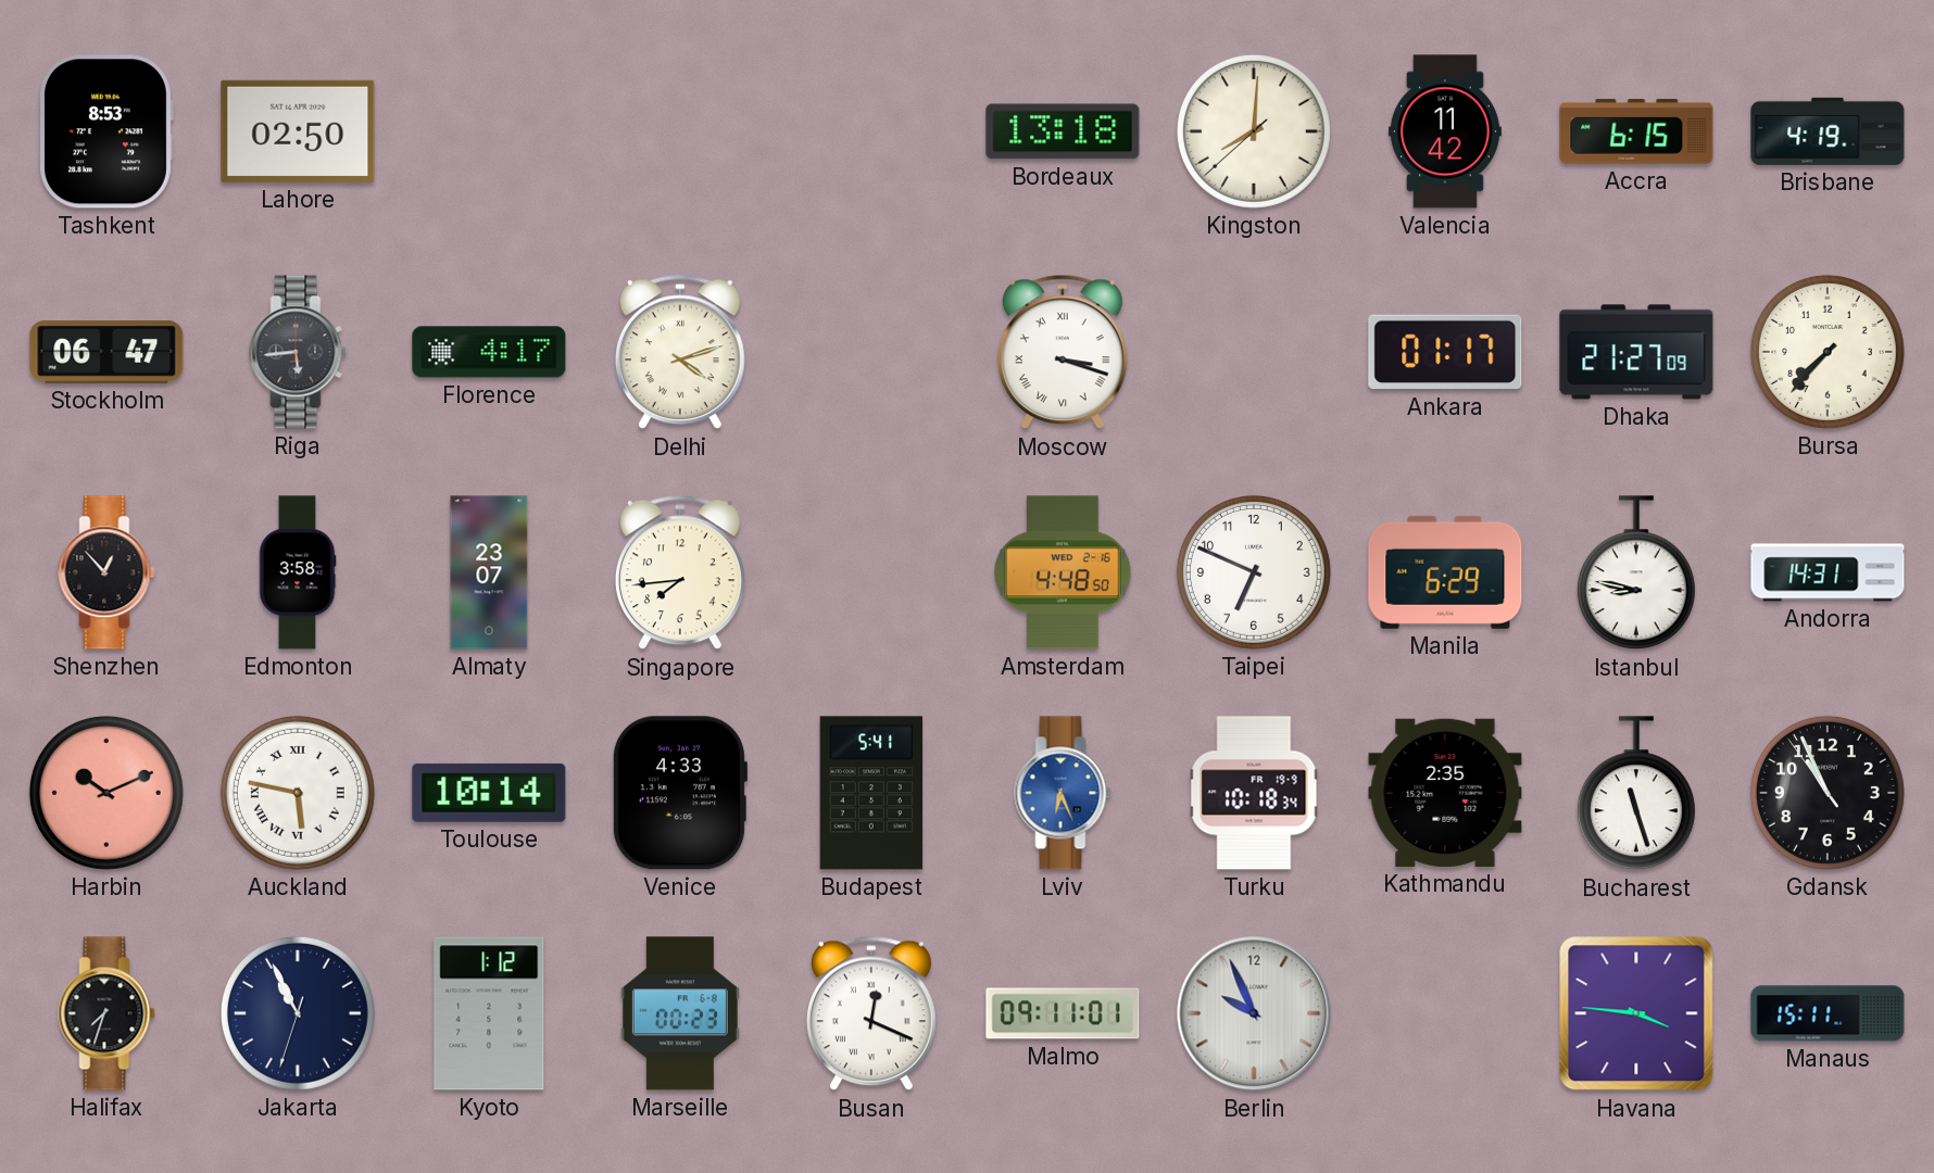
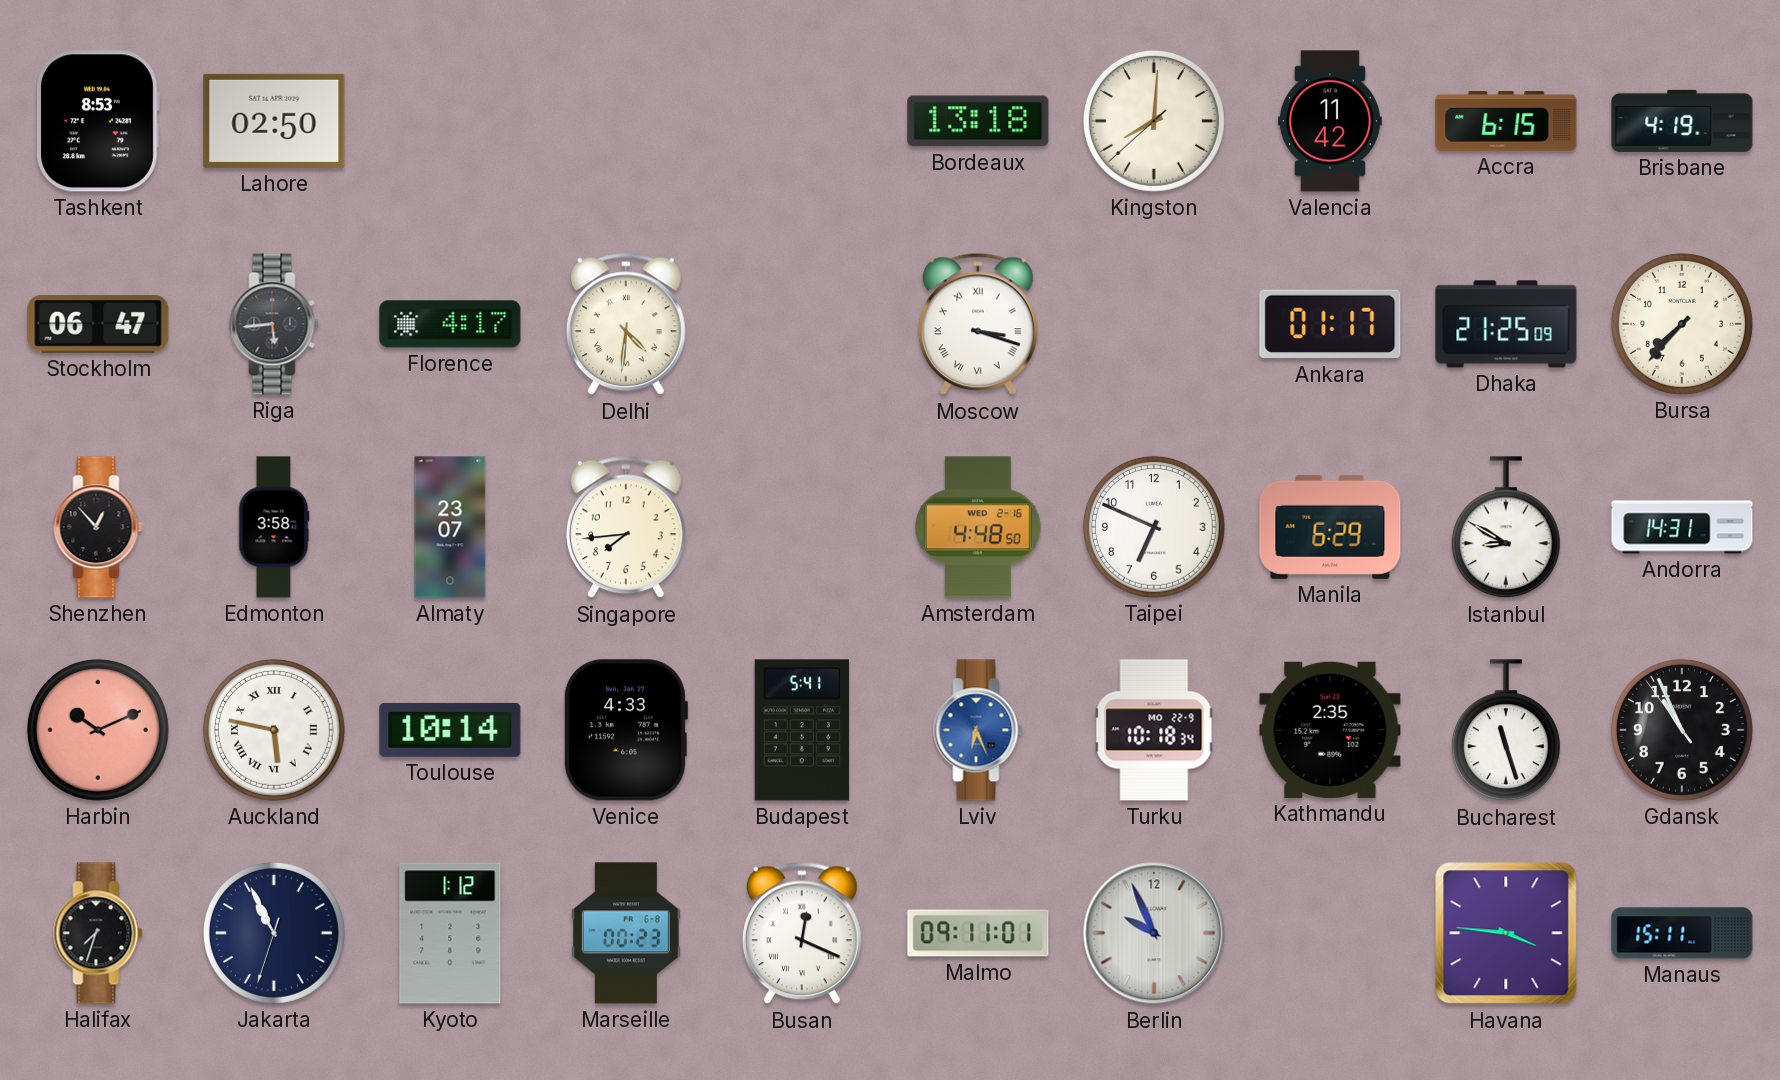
Delhi: 4:12 -> 4:31
Dhaka: 21:27 -> 21:25
Istanbul: 8:47 -> 8:50
Turku date: FR 19-9 -> MO 22-9
